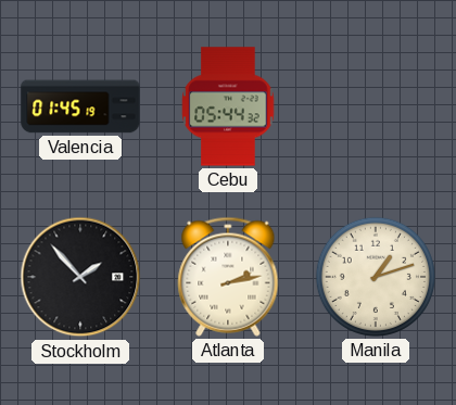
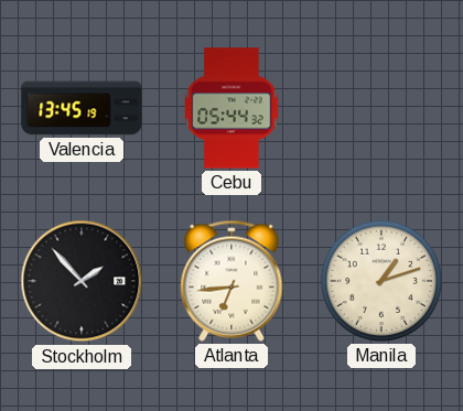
Valencia: 01:45 -> 13:45
Atlanta: 2:13 -> 6:44
